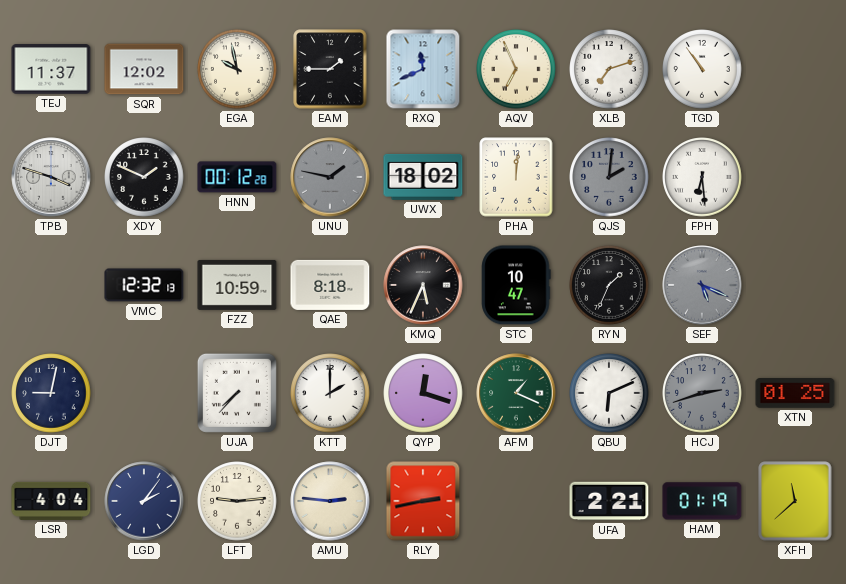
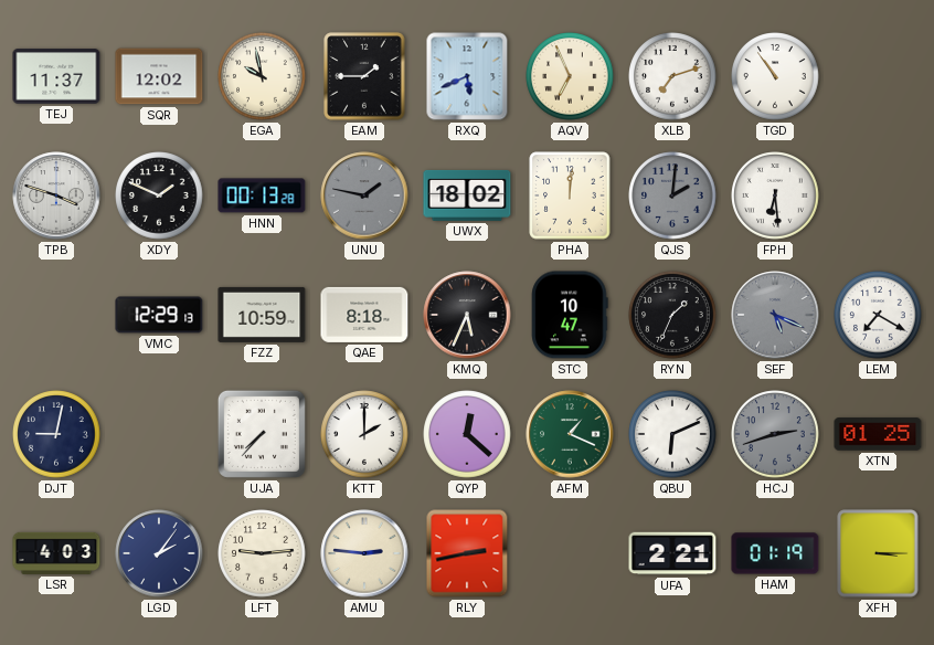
RXQ: 11:41 -> 5:41
HNN: 00:12 -> 00:13
VMC: 12:32 -> 12:29
LEM: none -> 7:20
QYP: 12:18 -> 12:22
LSR: 4:04 -> 4:03
XFH: 11:38 -> 3:15
